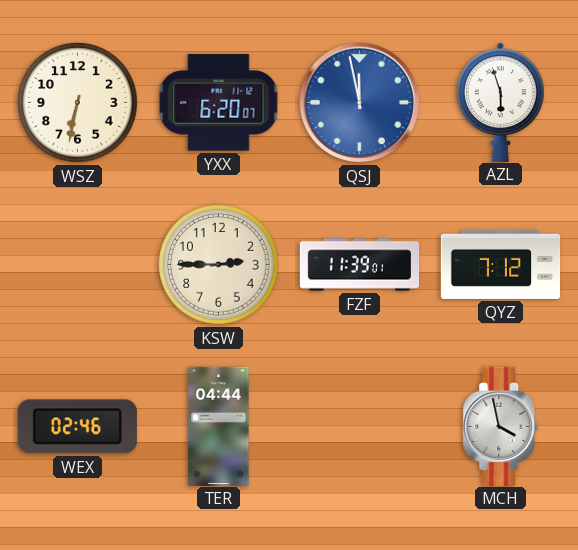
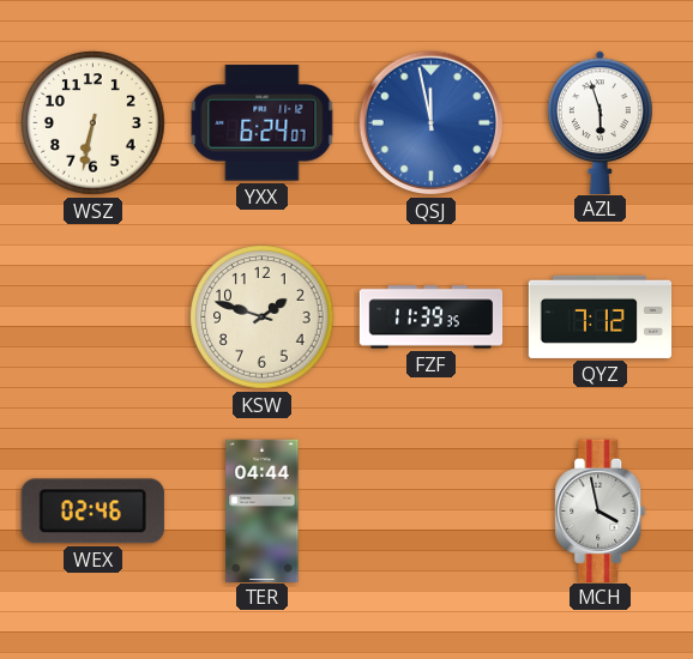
YXX: 6:20 -> 6:24
KSW: 2:45 -> 1:48
FZF: 11:39:01 -> 11:39:35
